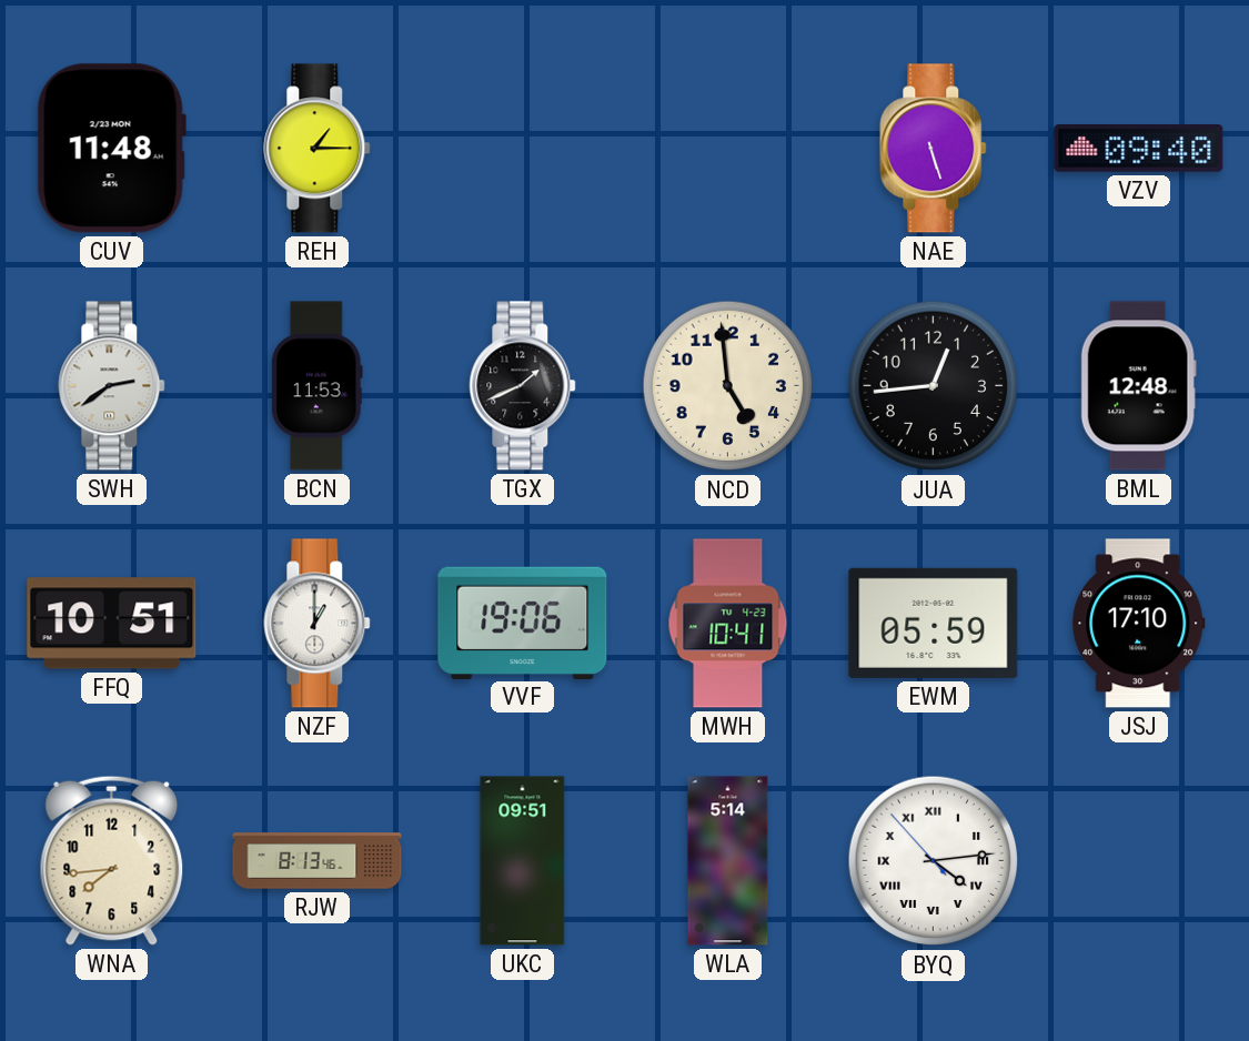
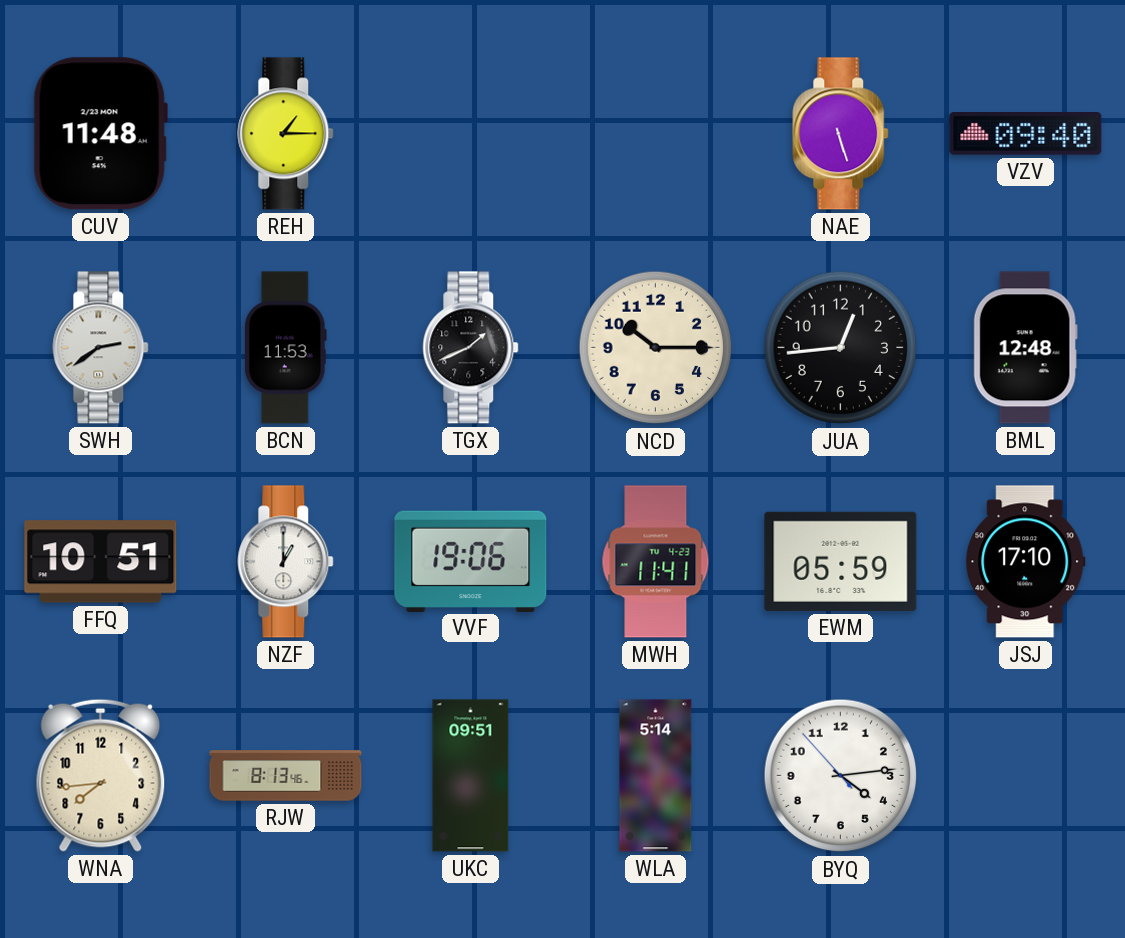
NCD: 4:59 -> 10:15
MWH: 10:41 -> 11:41
BYQ numerals: Roman -> Arabic
